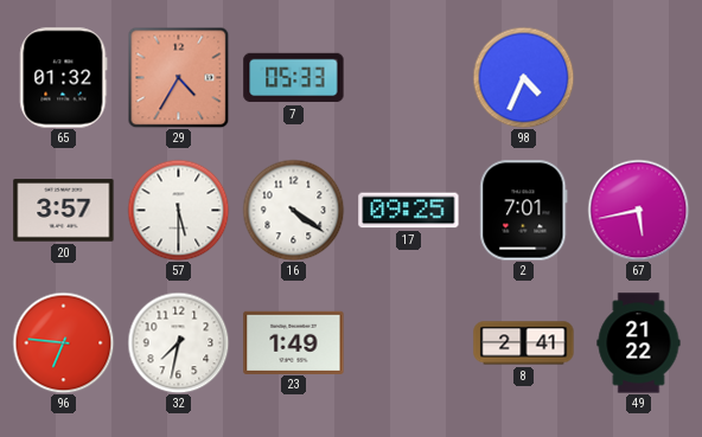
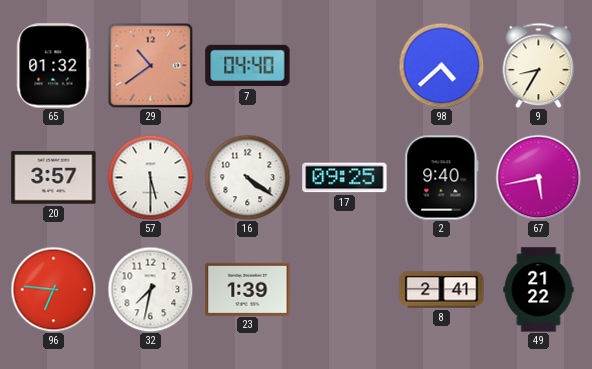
29: 4:35 -> 10:39
7: 05:33 -> 04:40
98: 4:34 -> 4:38
9: none -> 8:35
2: 7:01 -> 9:40
23: 1:49 -> 1:39
